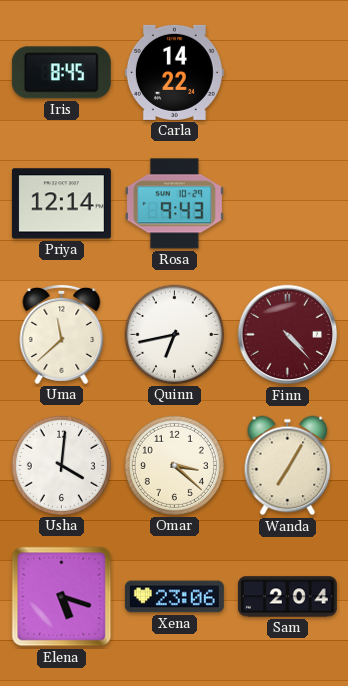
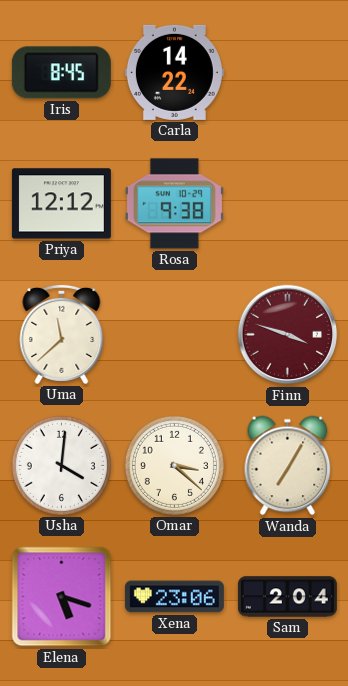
Priya: 12:14 -> 12:12
Rosa: 9:43 -> 9:38
Quinn: 6:43 -> none
Finn: 4:23 -> 3:48
